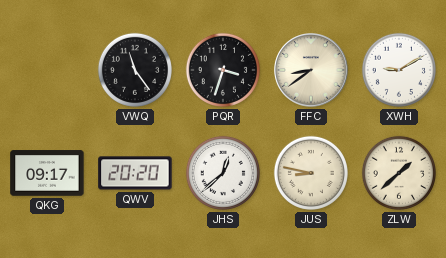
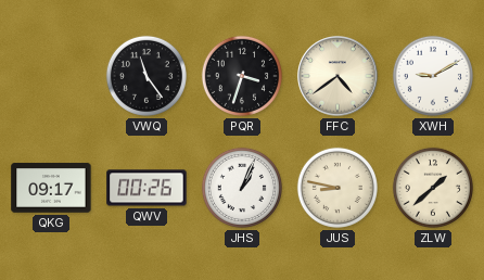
FFC: 8:39 -> 4:39
QWV: 20:20 -> 00:26
JHS: 12:38 -> 1:04
